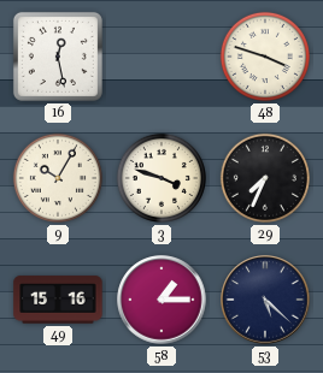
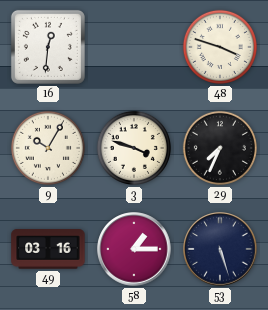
16: 12:28 -> 12:31
49: 15:16 -> 03:16
53: 5:22 -> 5:27
